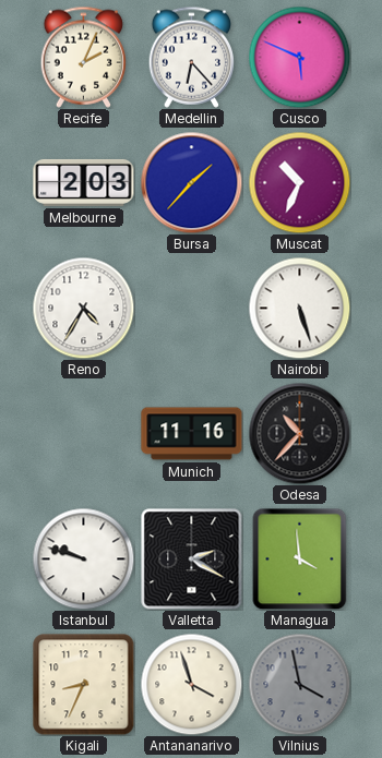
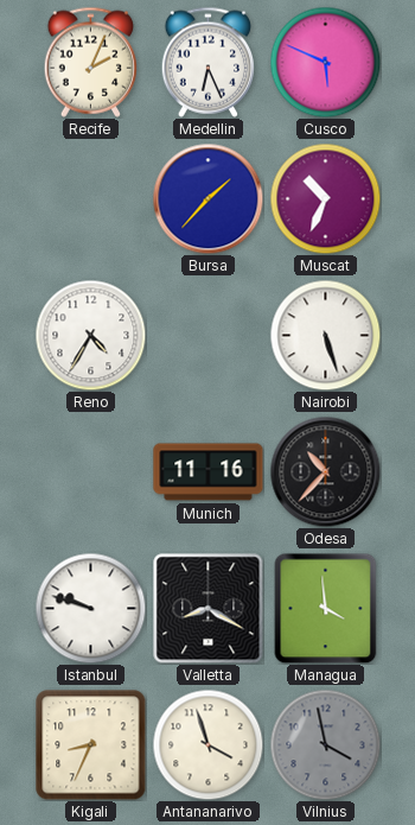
Medellin: 6:23 -> 6:26
Melbourne: 2:03 -> none
Valletta: 2:20 -> 8:20
